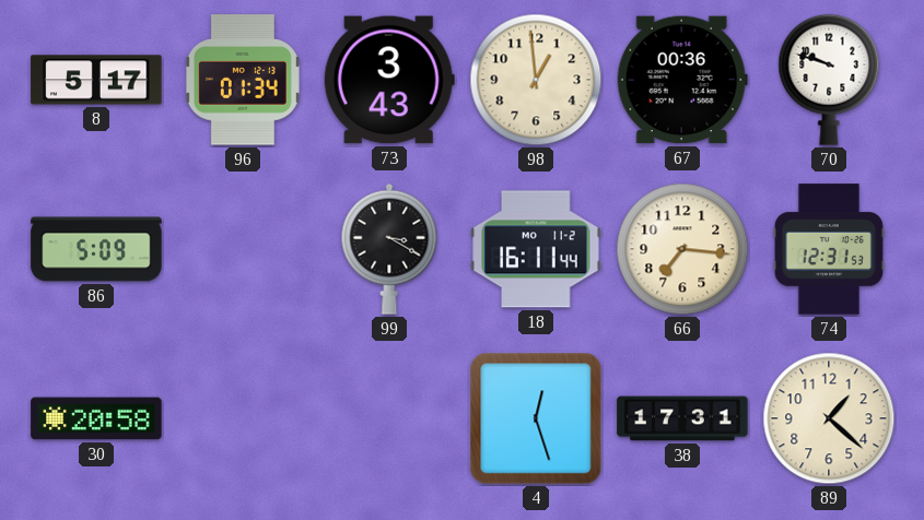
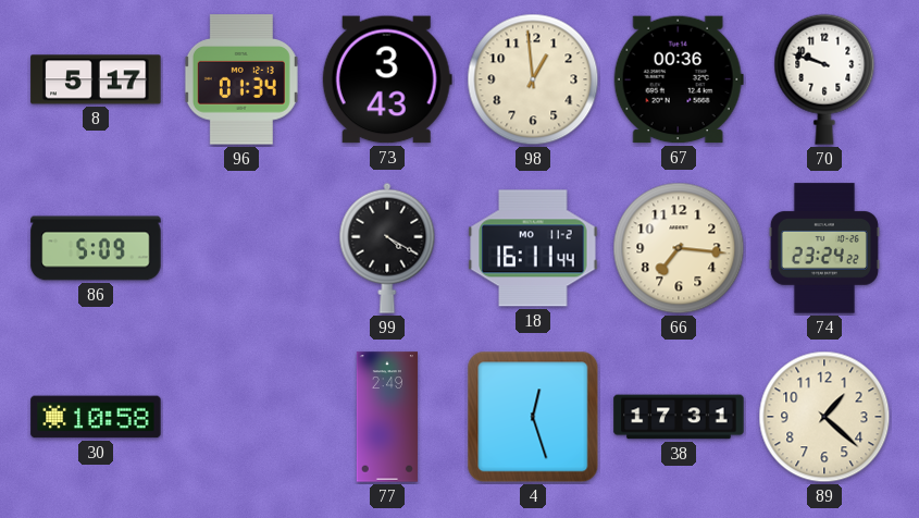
99: 3:20 -> 4:20
74: 12:31 -> 23:24
30: 20:58 -> 10:58
77: none -> 2:49
